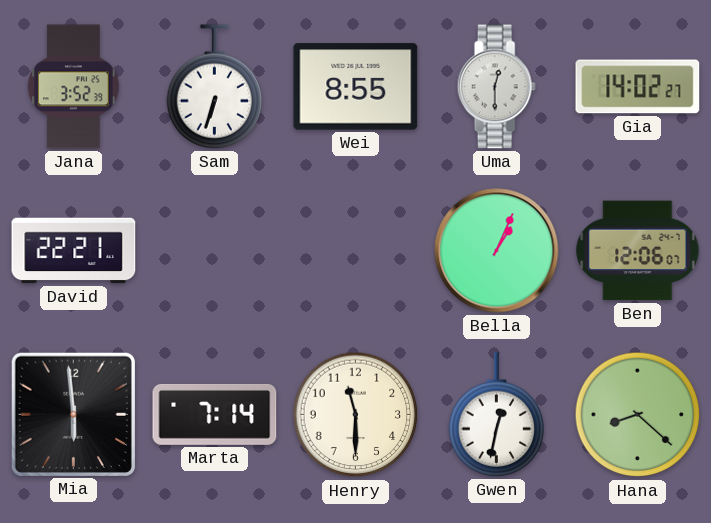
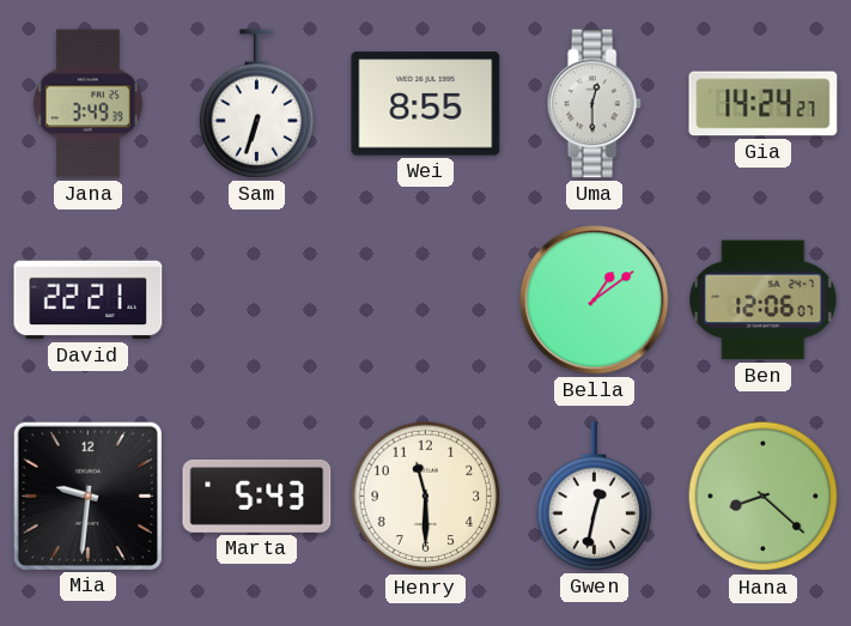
Jana: 3:52 -> 3:49
Gia: 14:02 -> 14:24
Bella: 1:04 -> 1:09
Mia: 5:59 -> 9:31
Marta: 7:14 -> 5:43
